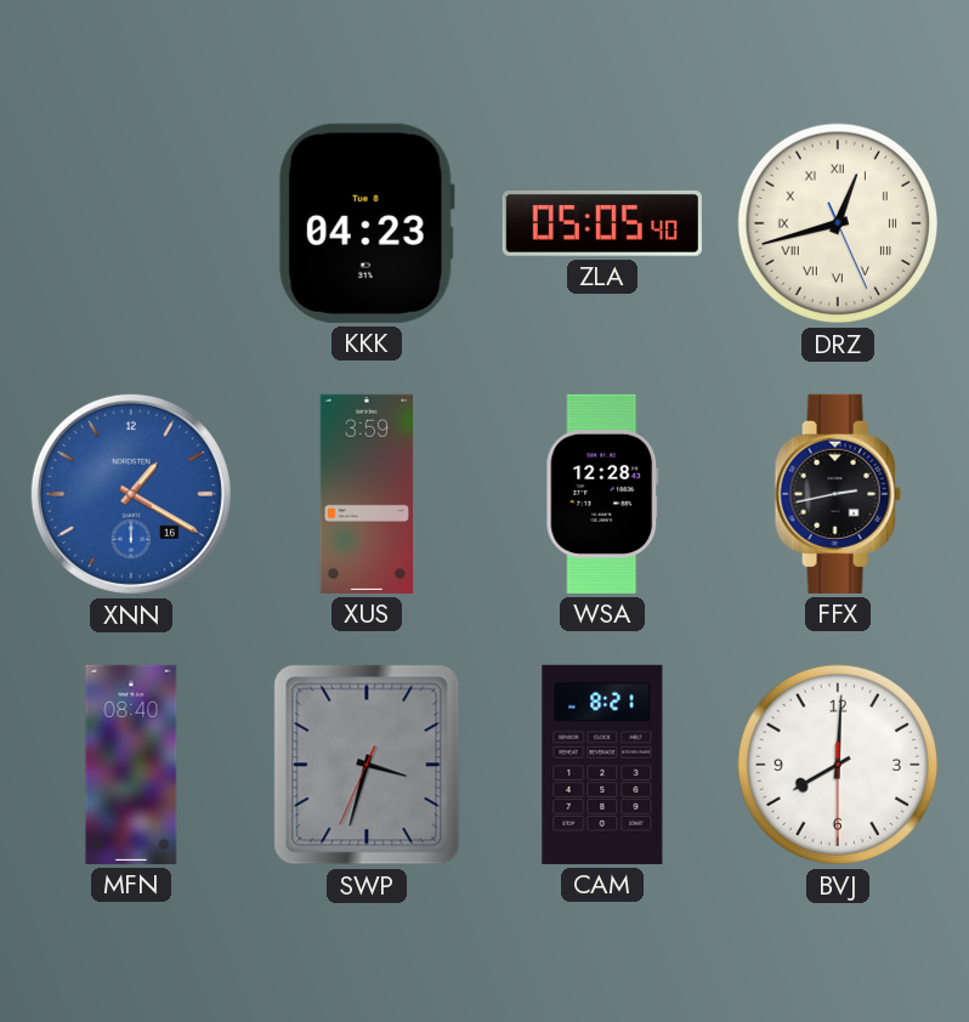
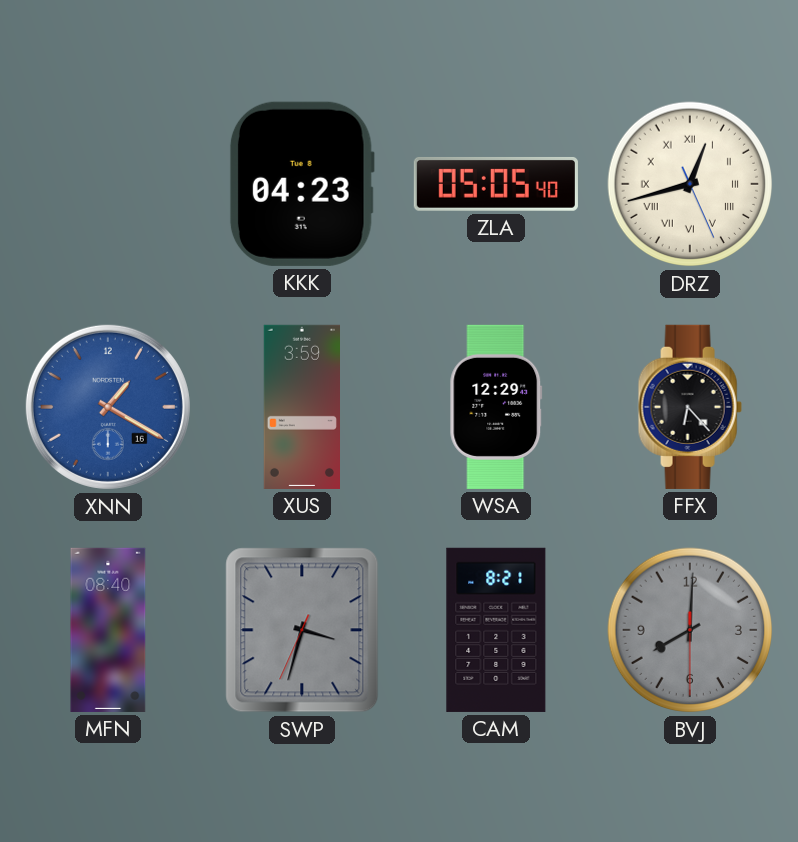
WSA: 12:28 -> 12:29
FFX: 2:43 -> 6:23
BVJ dial: white -> grey
